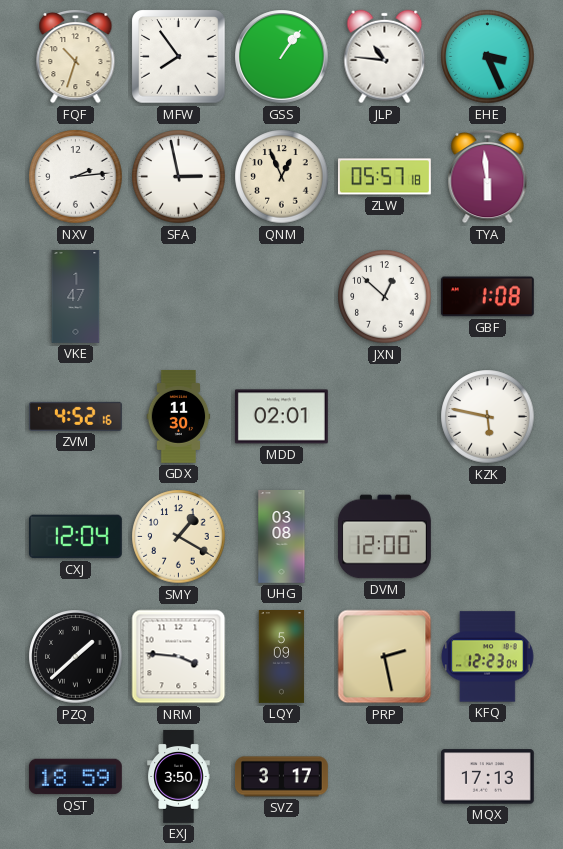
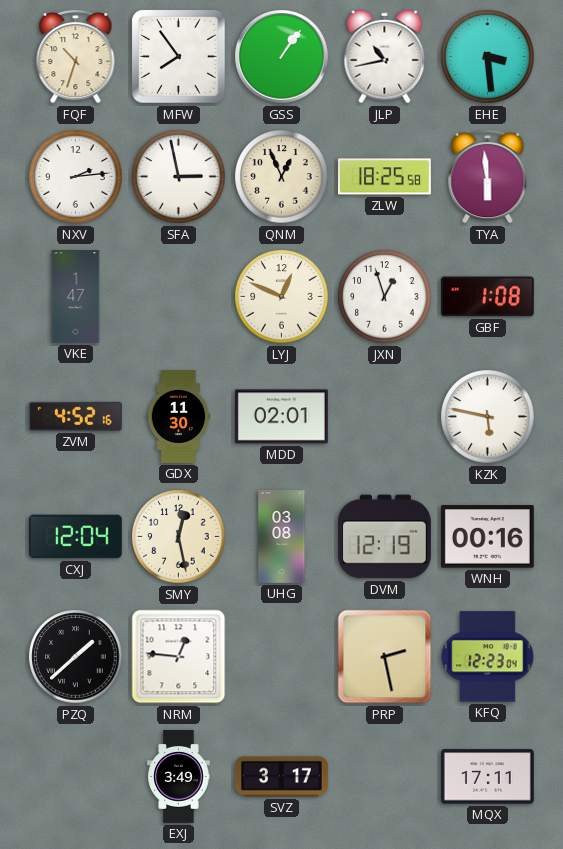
JLP: 10:46 -> 10:43
EHE: 3:26 -> 3:29
ZLW: 05:57 -> 18:25
LYJ: none -> 12:49
JXN: 12:52 -> 12:57
SMY: 1:20 -> 12:28
DVM: 12:00 -> 12:19
WNH: none -> 00:16
NRM: 3:46 -> 12:46
LQY: 5:09 -> none
QST: 18:59 -> none
EXJ: 3:50 -> 3:49
MQX: 17:13 -> 17:11
